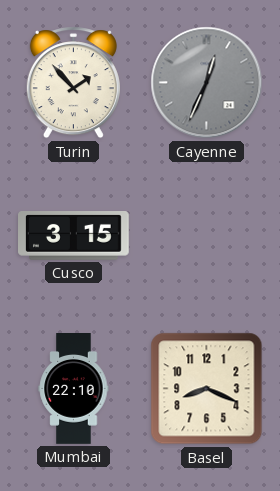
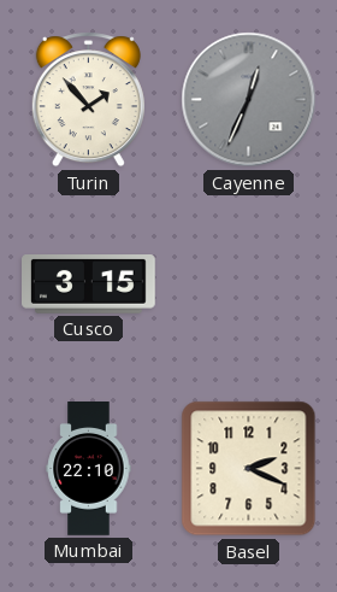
Basel: 8:19 -> 2:19
